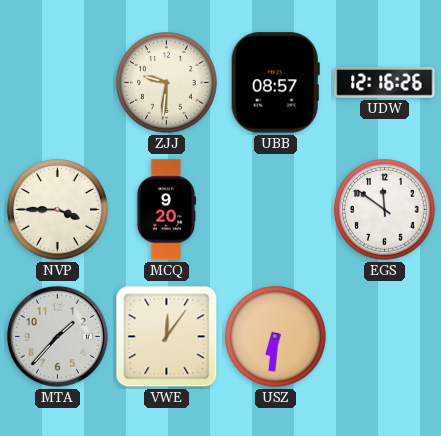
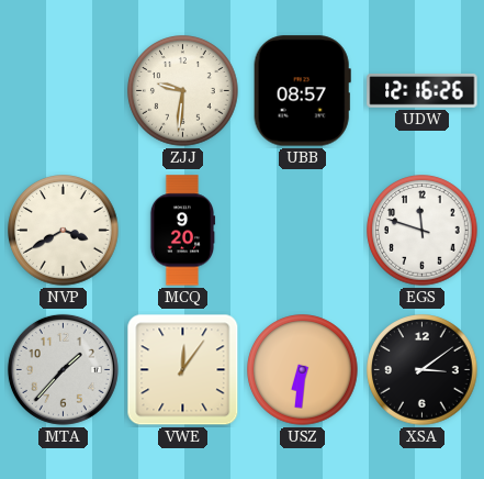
NVP: 3:45 -> 3:40
EGS: 11:51 -> 11:48
XSA: none -> 3:09
